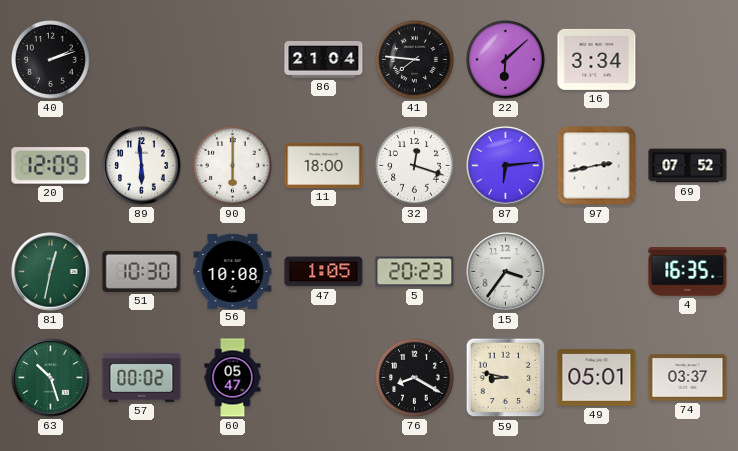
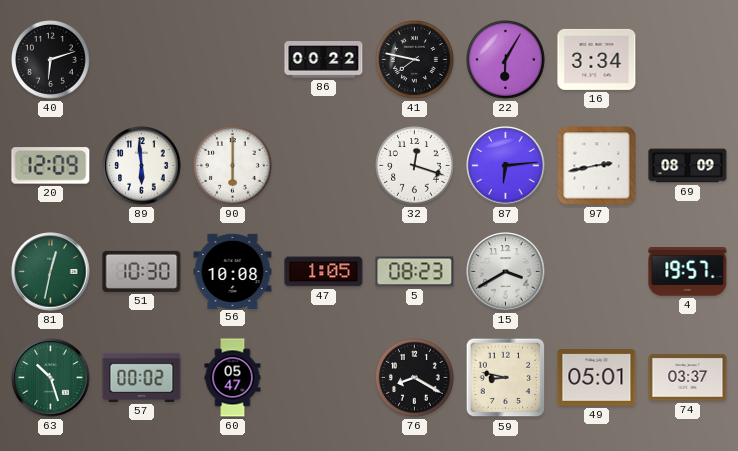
40: 2:12 -> 6:12
86: 21:04 -> 00:22
41: 7:46 -> 7:47
22: 6:08 -> 6:05
11: 18:00 -> none
69: 07:52 -> 08:09
5: 20:23 -> 08:23
15: 3:36 -> 3:40
4: 16:35 -> 19:57
